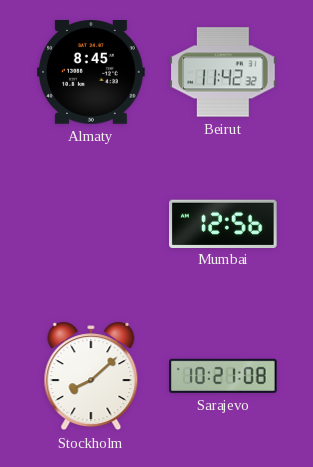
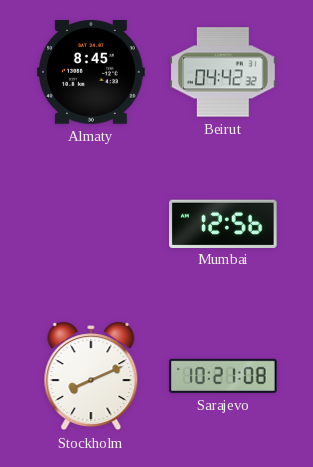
Beirut: 11:42 -> 04:42
Stockholm: 8:08 -> 8:11
